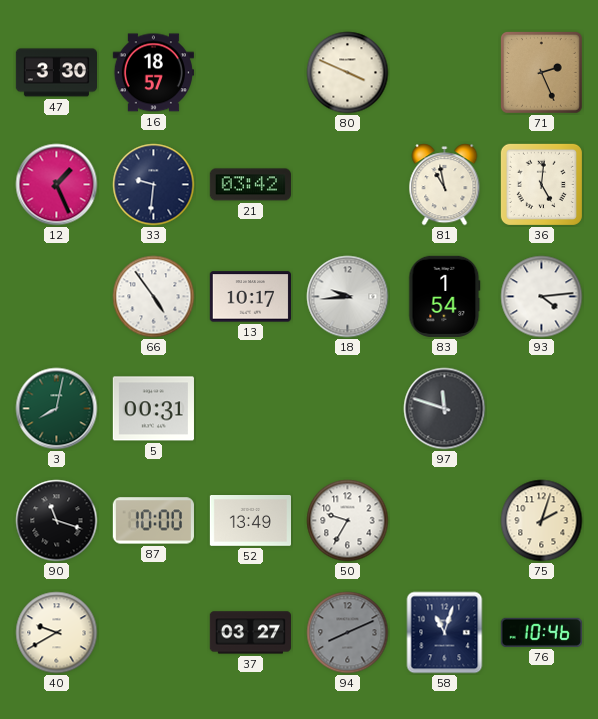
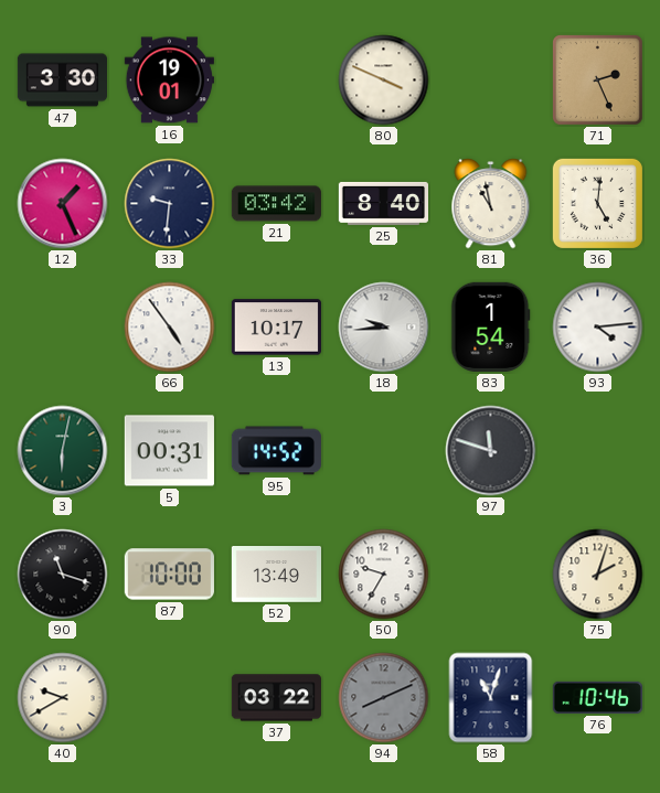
16: 18:57 -> 19:01
25: none -> 8:40
3: 8:02 -> 6:02
95: none -> 14:52
37: 03:27 -> 03:22
